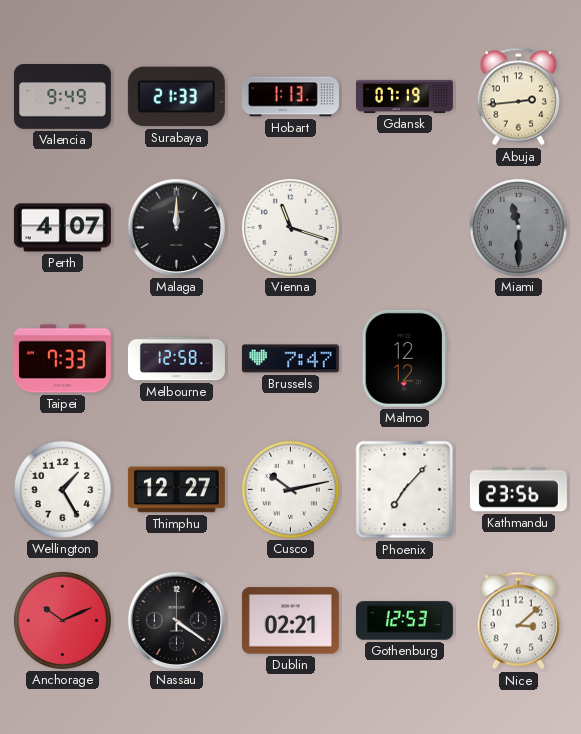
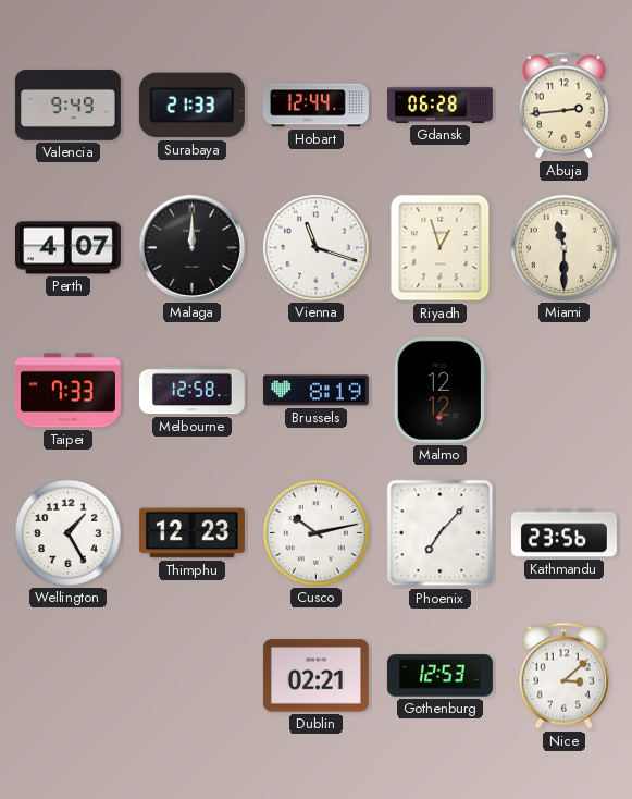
Hobart: 1:13 -> 12:44
Gdansk: 07:19 -> 06:28
Riyadh: none -> 12:57
Miami dial: grey -> cream
Brussels: 7:47 -> 8:19
Thimphu: 12:27 -> 12:23
Anchorage: 10:11 -> none
Nassau: 4:21 -> none
